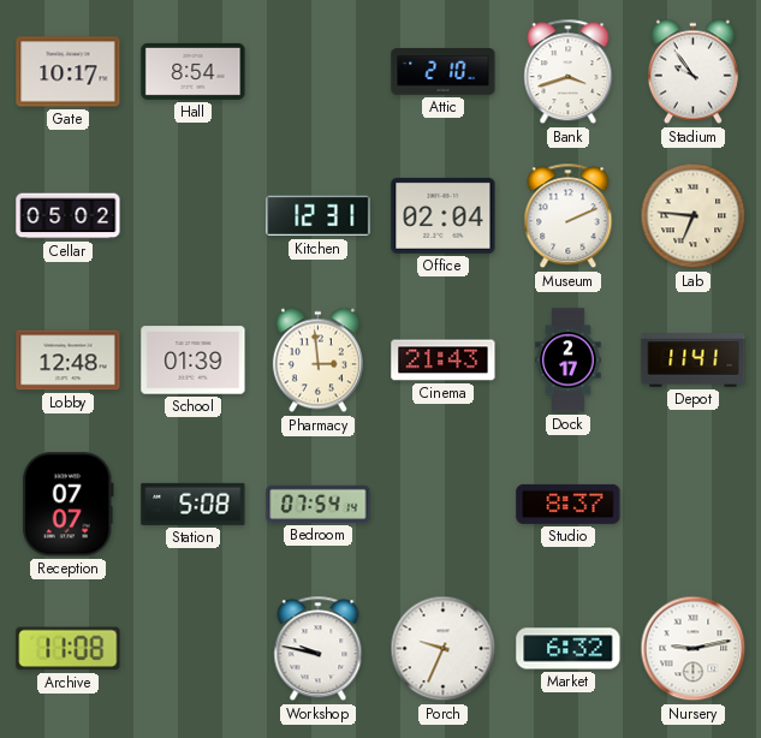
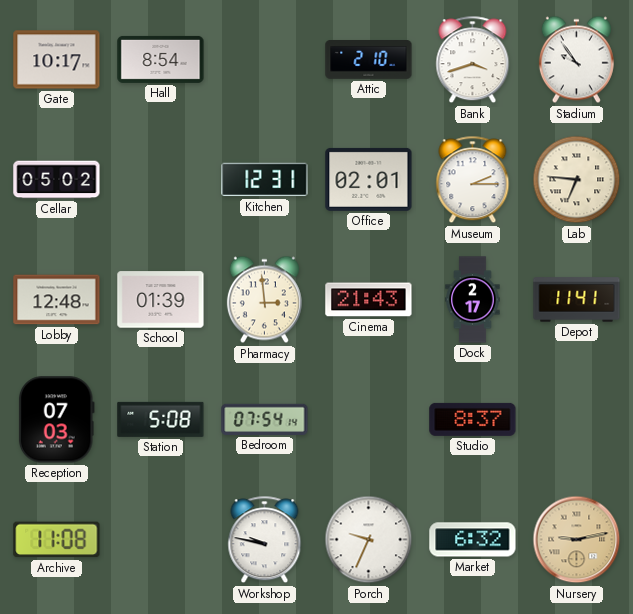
Office: 02:04 -> 02:01
Museum: 2:11 -> 2:15
Reception: 07:07 -> 07:03
Nursery dial: white -> champagne
